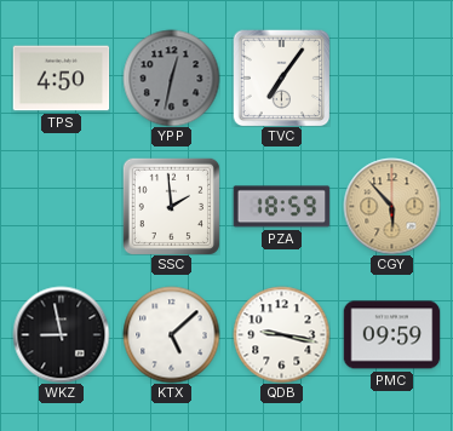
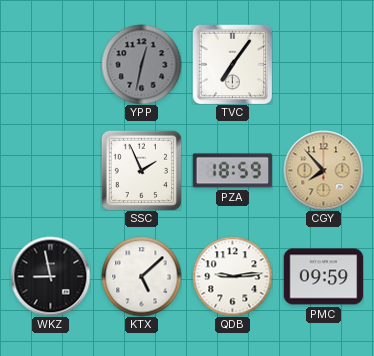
TPS: 4:50 -> none
SSC: 1:59 -> 1:56
CGY: 5:53 -> 7:53
QDB: 9:17 -> 9:14
